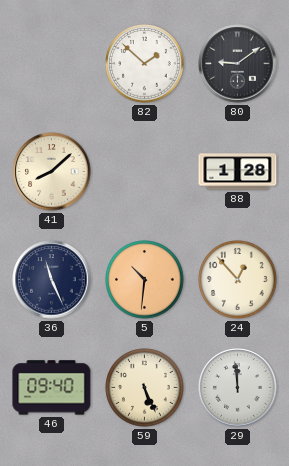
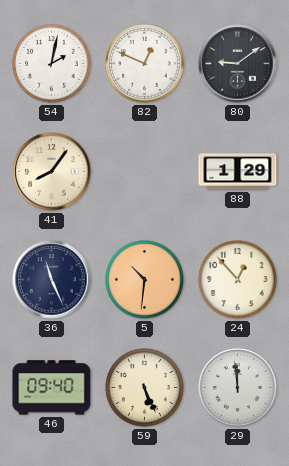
54: none -> 2:02
82: 1:52 -> 12:49
41: 8:08 -> 8:06
88: 1:28 -> 1:29
